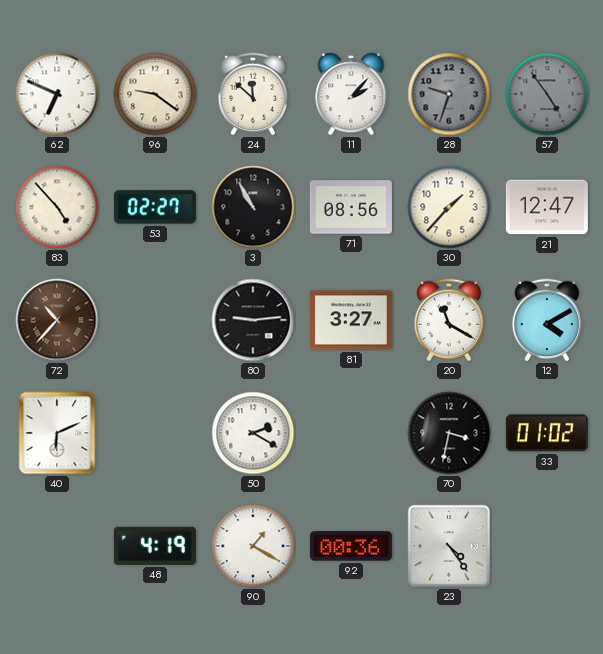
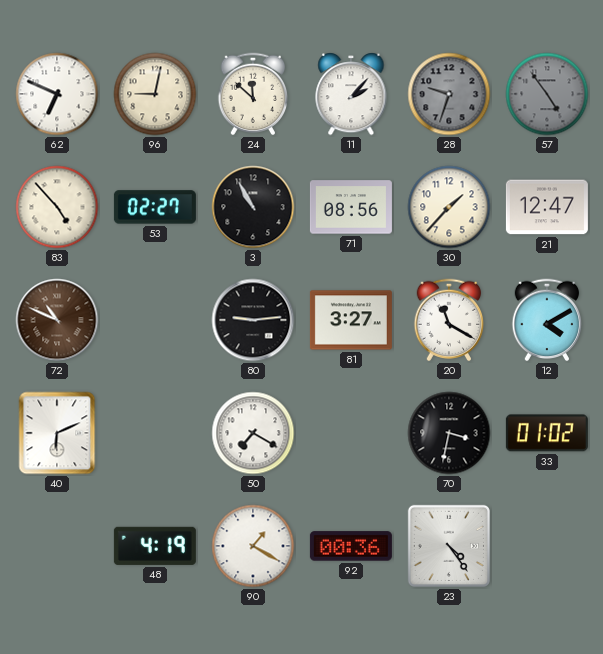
96: 9:21 -> 9:02
72: 10:37 -> 10:49
50: 2:20 -> 7:20
